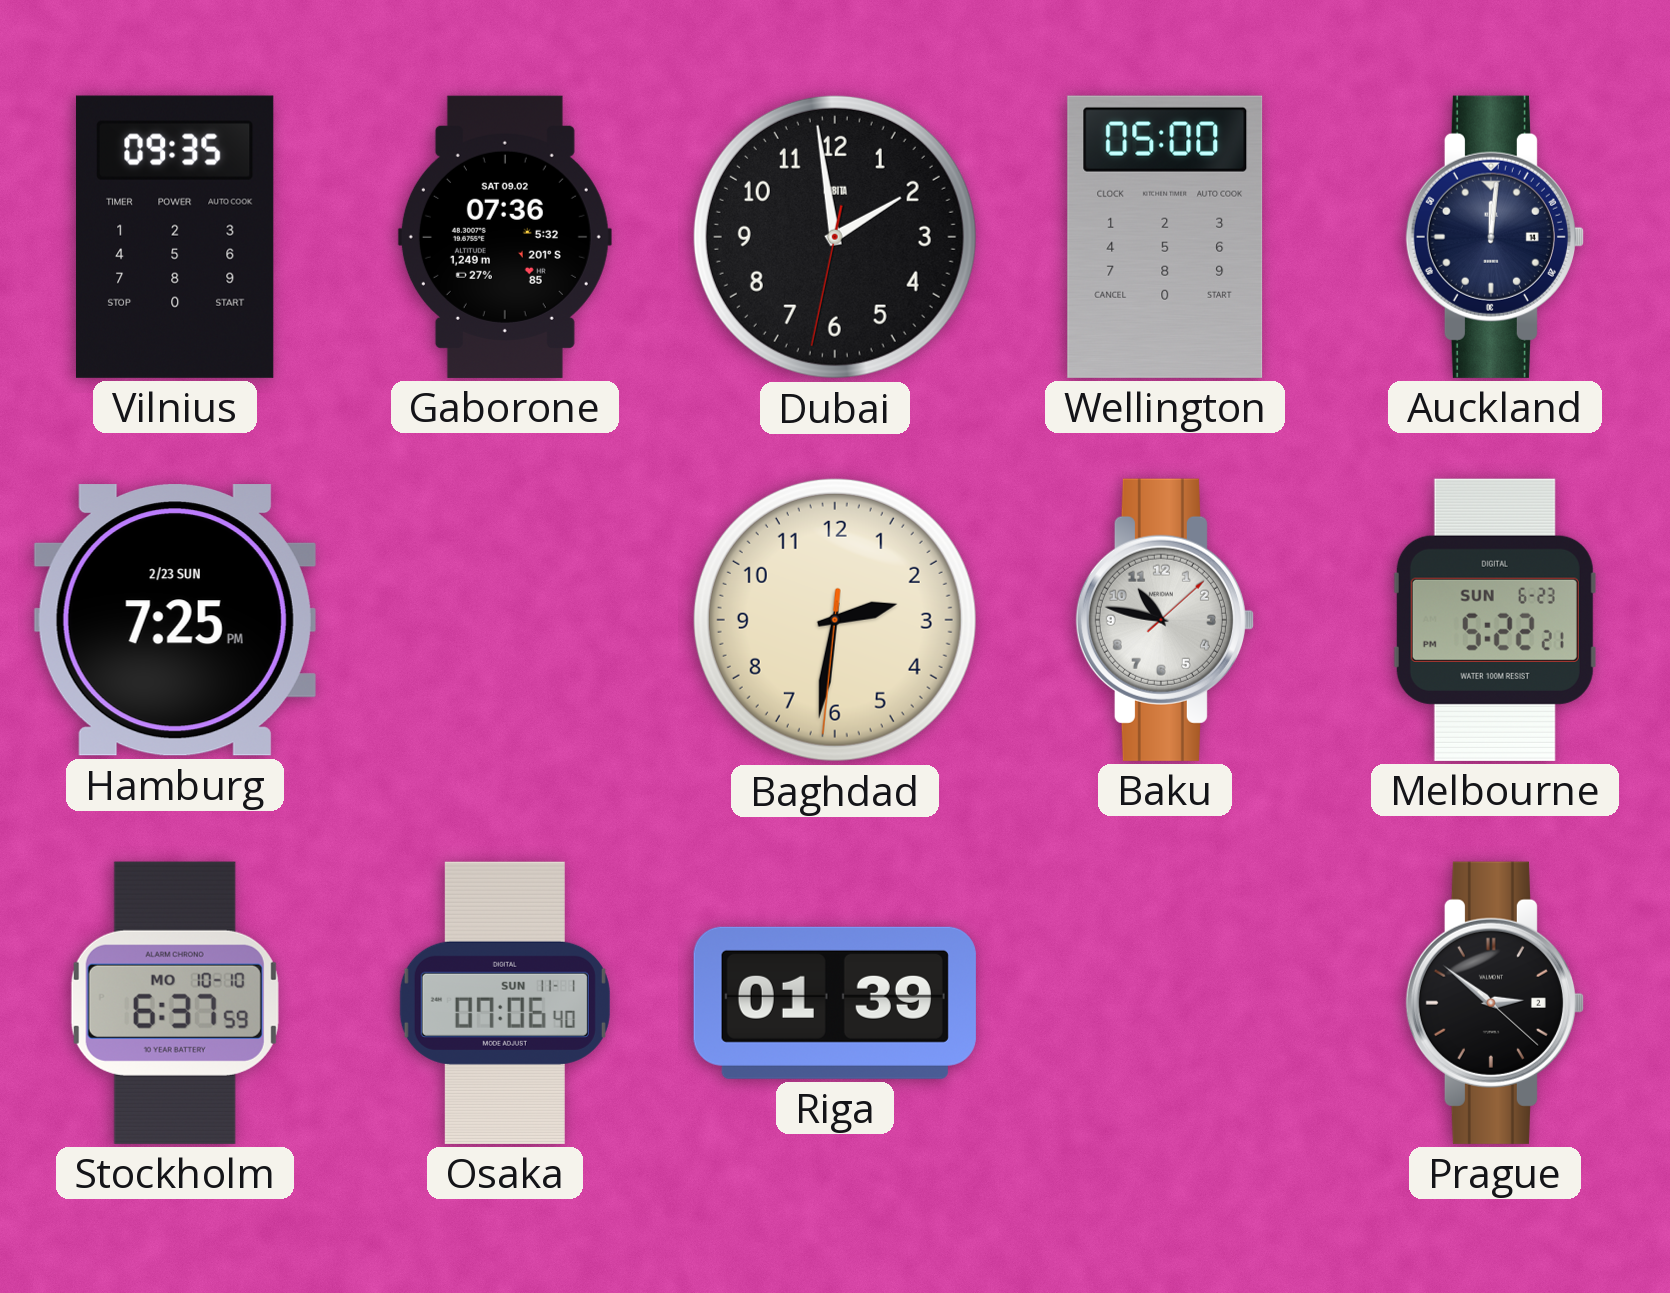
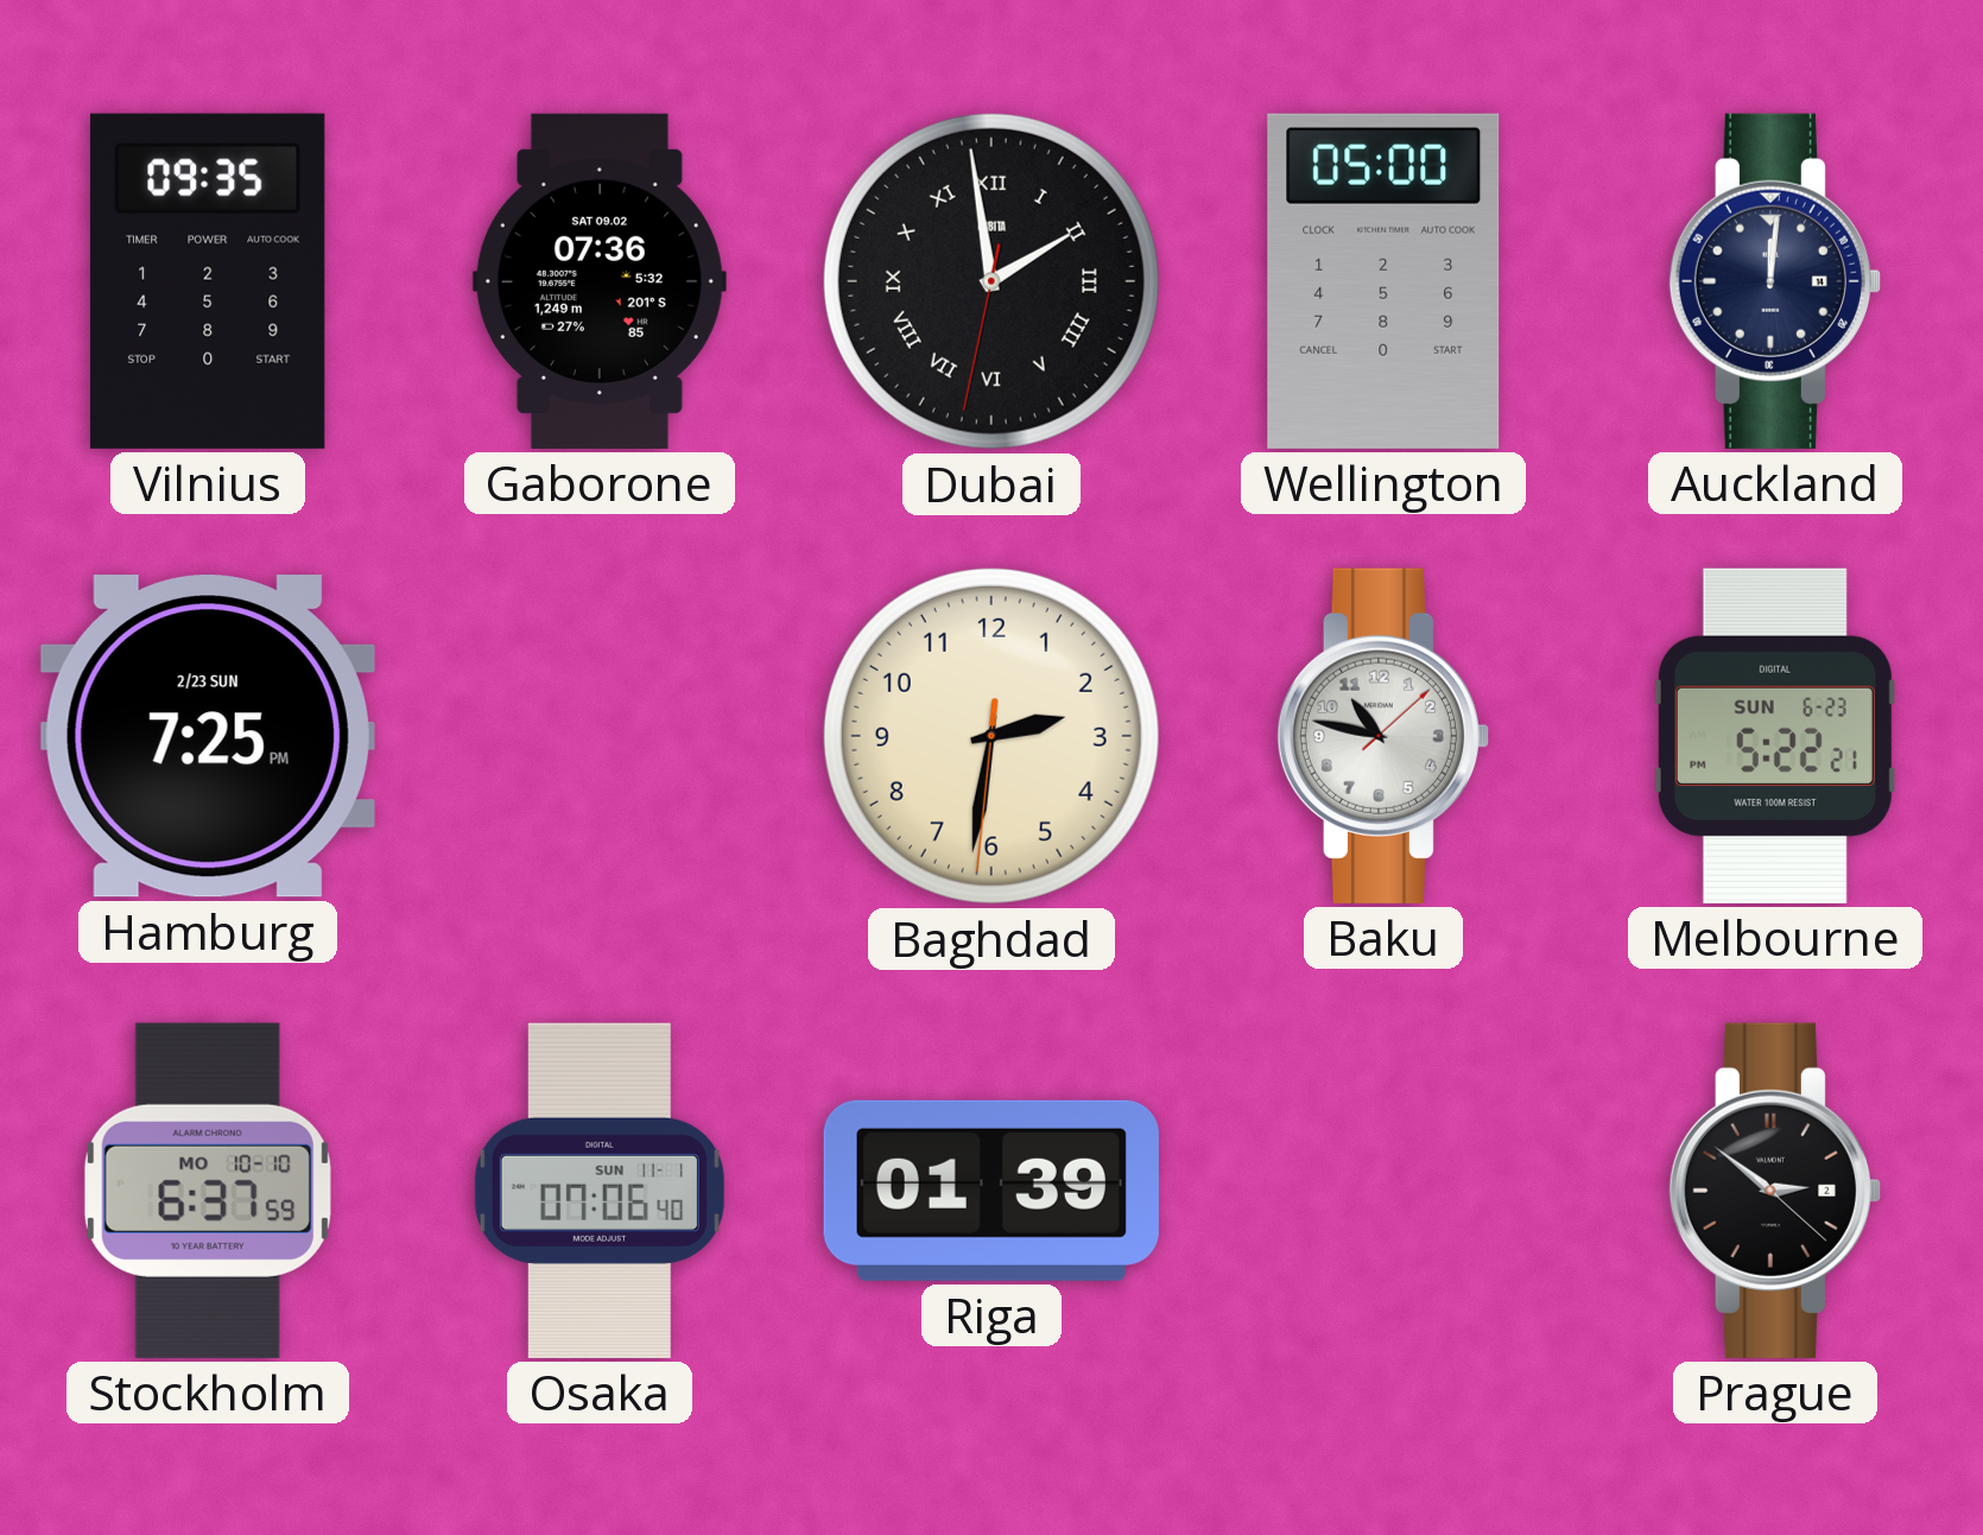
Dubai numerals: Arabic -> Roman
